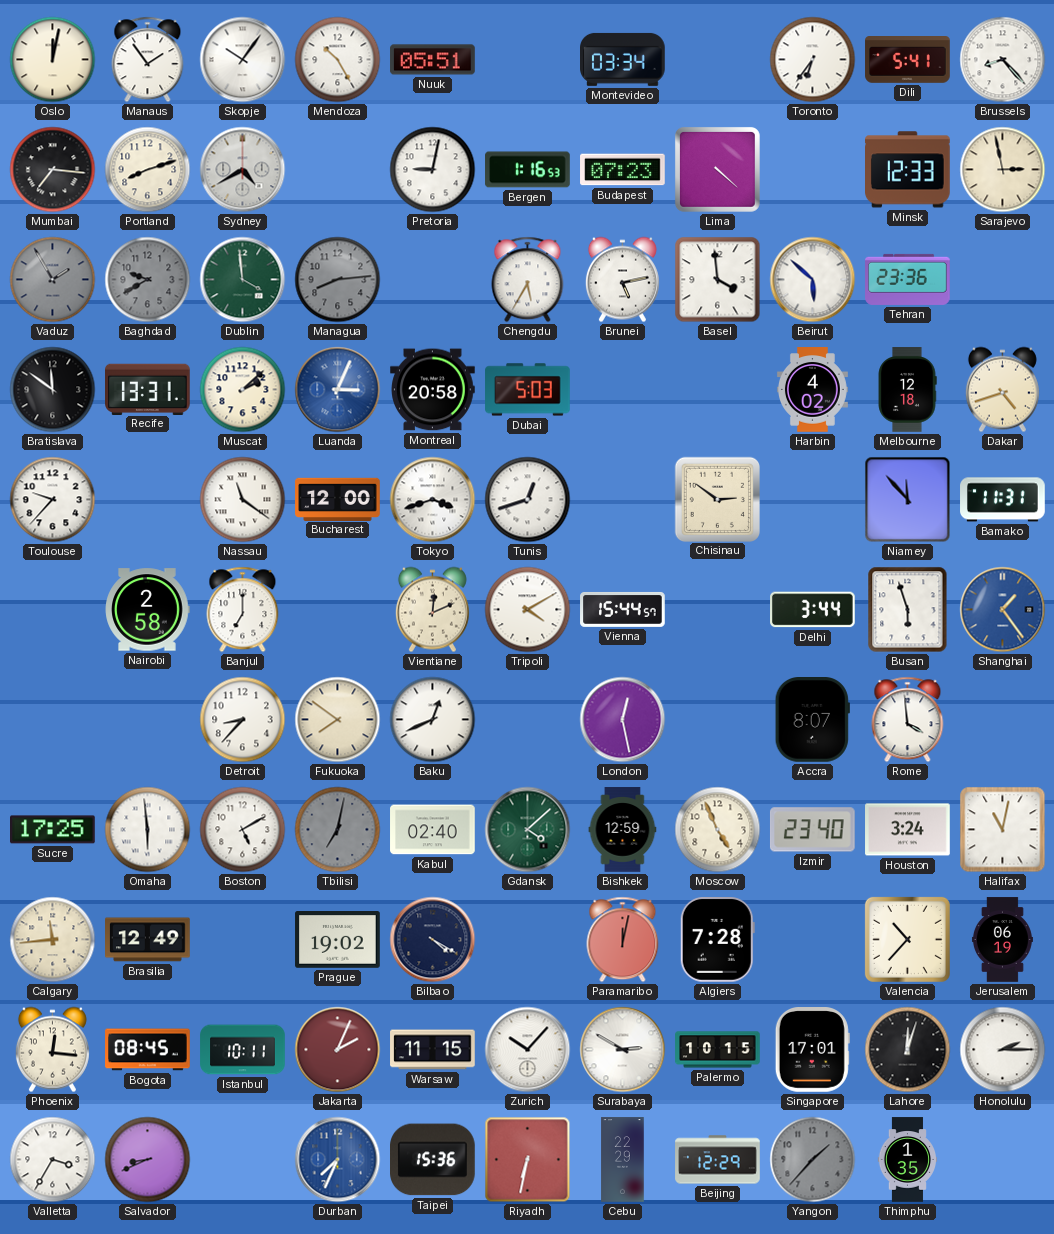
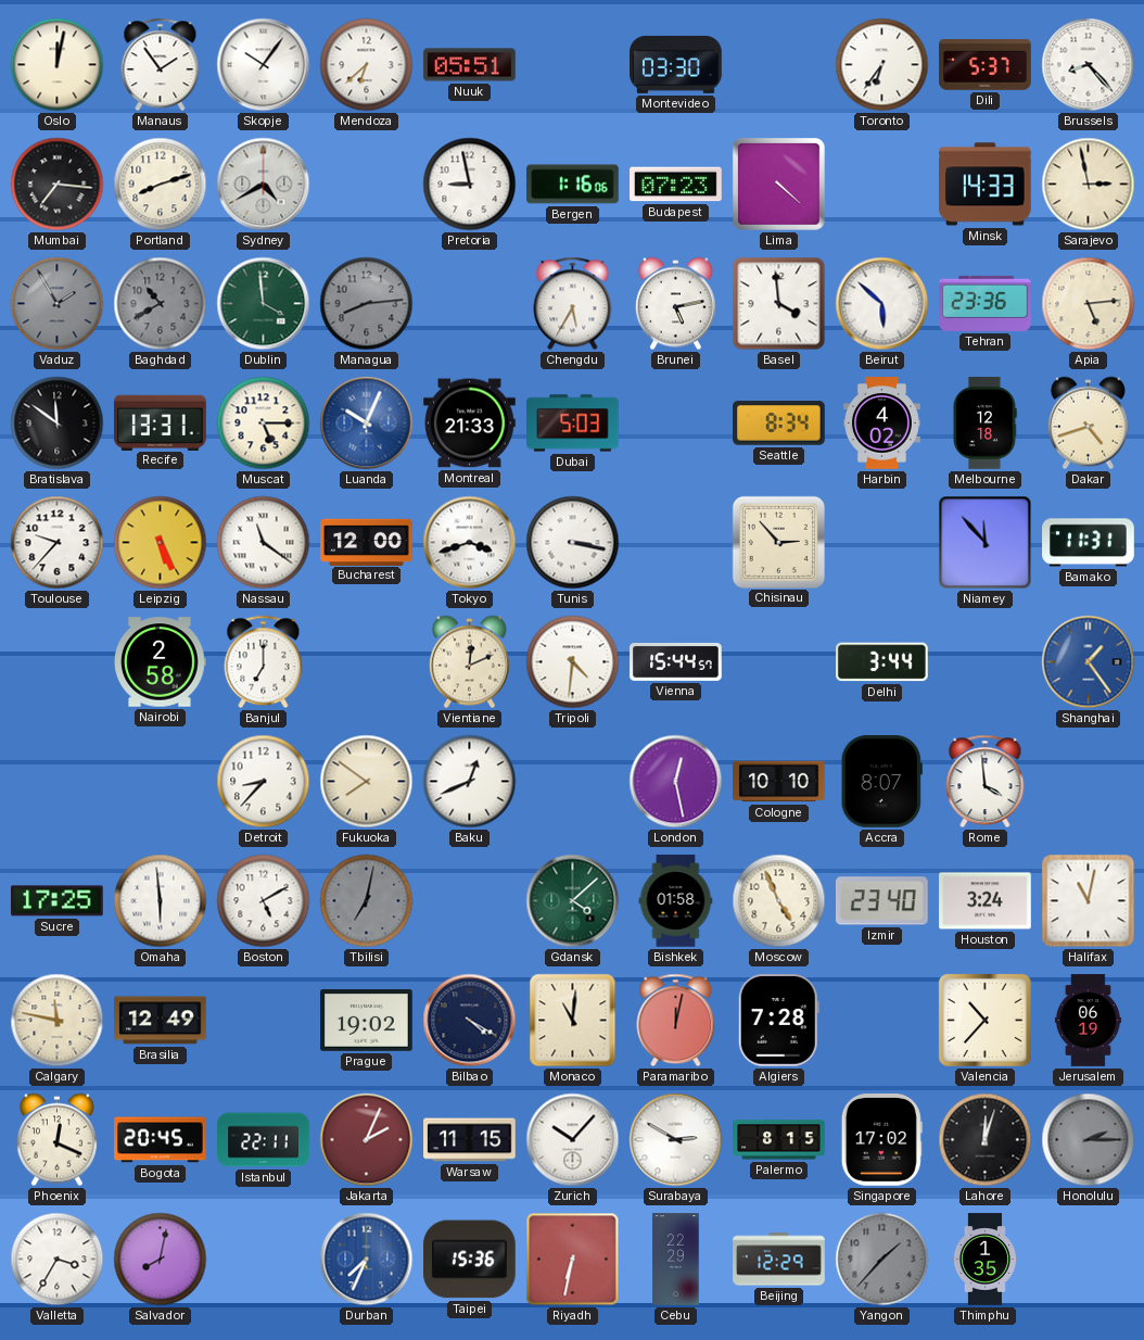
Mendoza: 10:25 -> 6:38
Montevideo: 03:34 -> 03:30
Dili: 5:41 -> 5:37
Pretoria: 9:02 -> 8:58
Bergen: 1:16:53 -> 1:16:06
Minsk: 12:33 -> 14:33
Baghdad: 9:40 -> 10:40
Apia: none -> 5:14
Muscat: 2:08 -> 5:15
Luanda: 3:04 -> 10:04
Montreal: 20:58 -> 21:33
Seattle: none -> 8:34
Leipzig: none -> 5:26
Tunis: 12:42 -> 3:17
Chisinau: 2:51 -> 2:53
Tripoli: 4:10 -> 4:31
Busan: 5:57 -> none
Cologne: none -> 10:10
Kabul: 02:40 -> none
Bishkek: 12:59 -> 01:58
Calgary: 11:44 -> 11:47
Monaco: none -> 11:01
Phoenix: 12:16 -> 12:19
Bogota: 08:45 -> 20:45
Istanbul: 10:11 -> 22:11
Palermo: 10:15 -> 8:15
Singapore: 17:01 -> 17:02
Honolulu dial: white -> grey
Salvador: 8:41 -> 8:02
